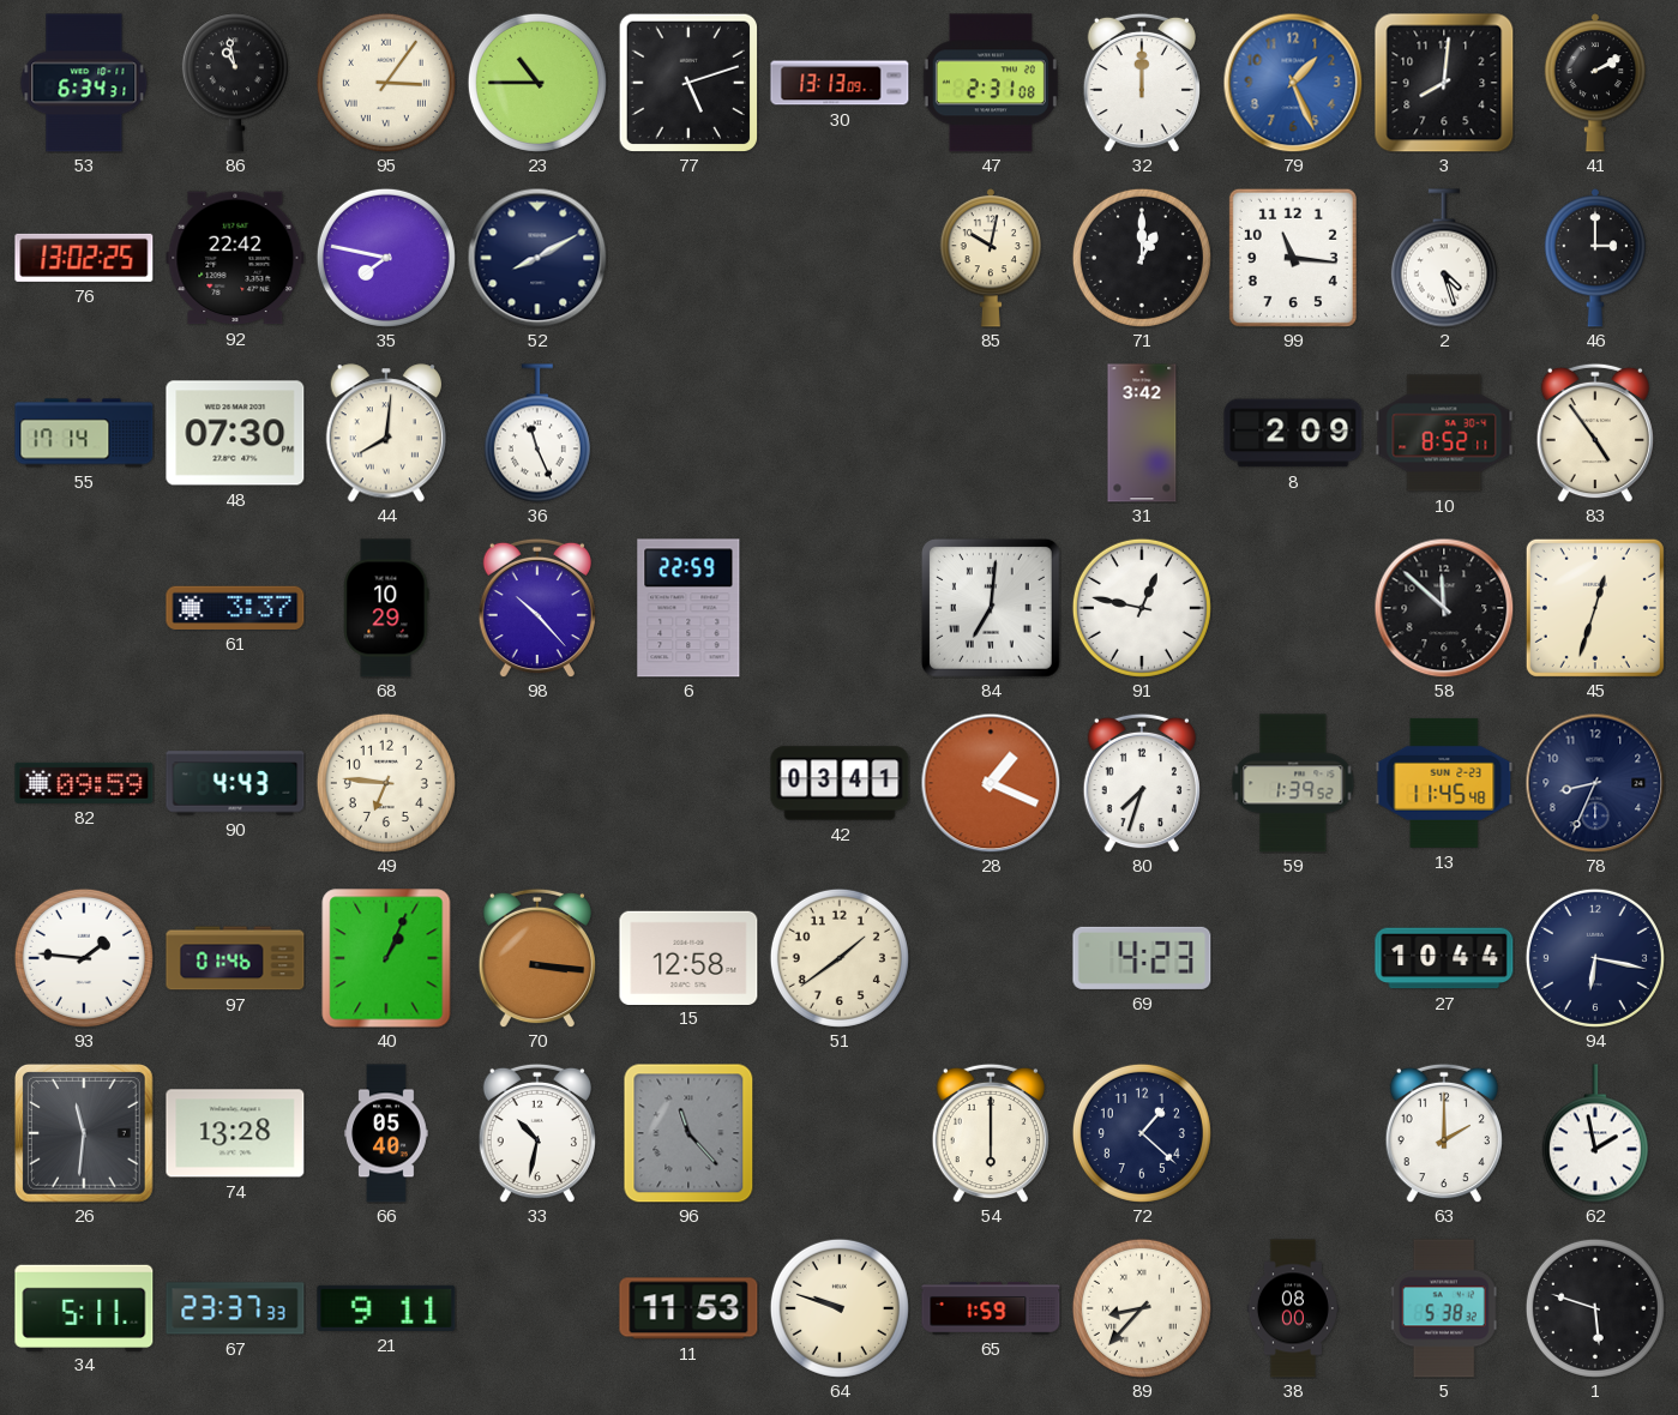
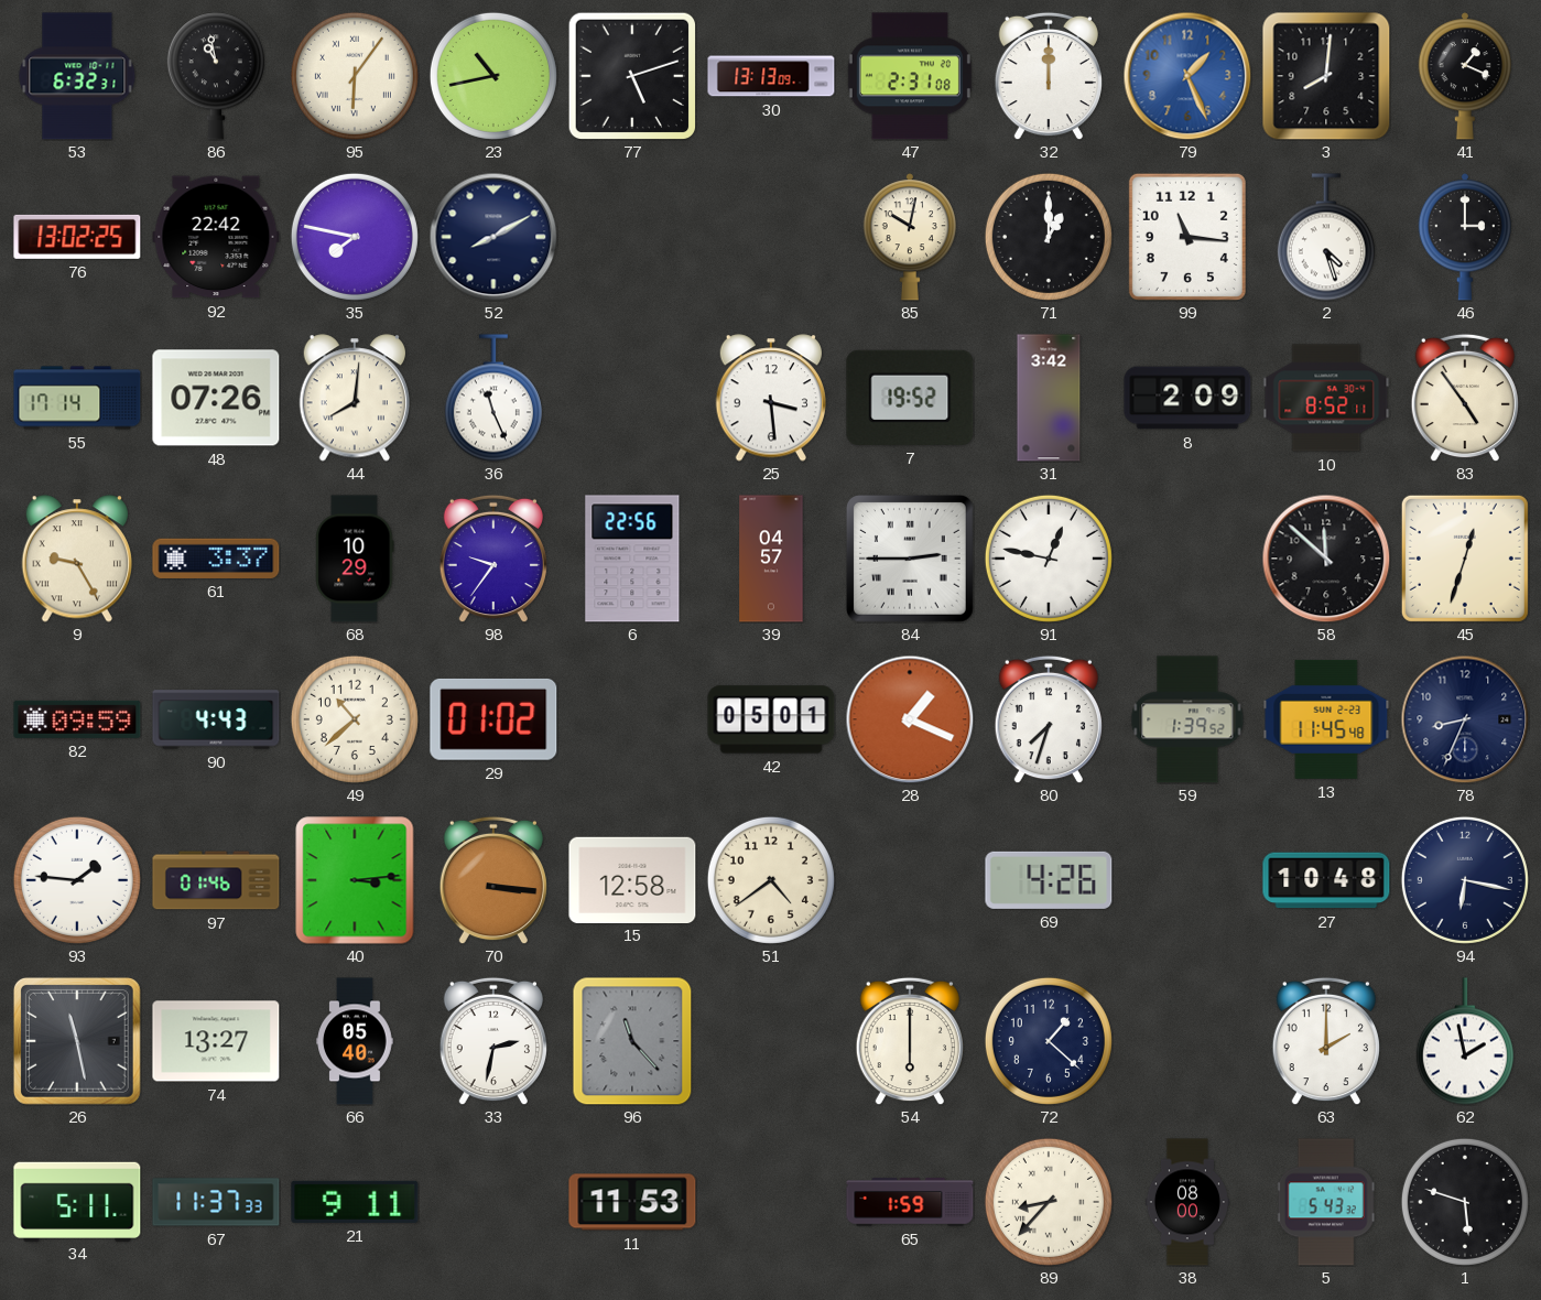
53: 6:34 -> 6:32
95: 3:06 -> 6:06
23: 10:45 -> 10:43
41: 2:10 -> 1:19
48: 07:30 -> 07:26
25: none -> 3:29
7: none -> 19:52
9: none -> 9:25
98: 10:23 -> 9:36
6: 22:59 -> 22:56
39: none -> 04:57
84: 7:01 -> 2:45
49: 6:46 -> 10:38
29: none -> 01:02
42: 03:41 -> 05:01
40: 1:04 -> 3:14
51: 1:39 -> 4:39
69: 4:23 -> 4:26
27: 10:44 -> 10:48
26: 11:31 -> 11:28
74: 13:28 -> 13:27
33: 10:32 -> 2:32
67: 23:37 -> 11:37
64: 9:48 -> none
5: 5:38 -> 5:43
